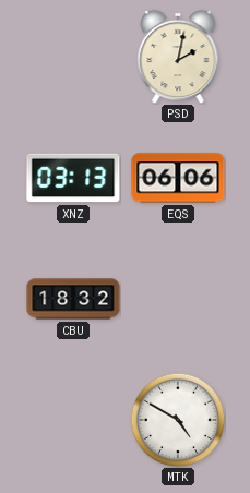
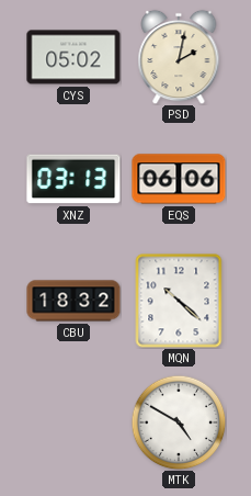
CYS: none -> 05:02
MQN: none -> 10:22
